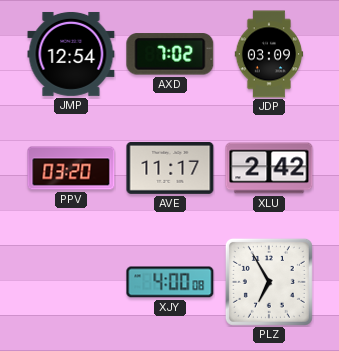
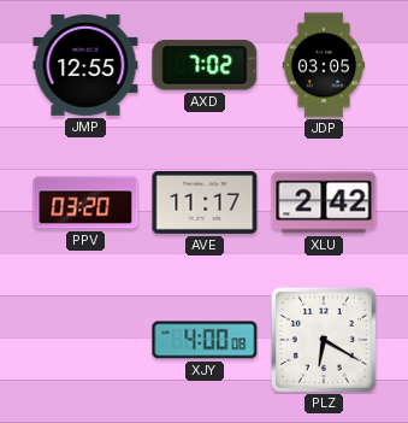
JMP: 12:54 -> 12:55
JDP: 03:09 -> 03:05
PLZ: 6:55 -> 6:20
